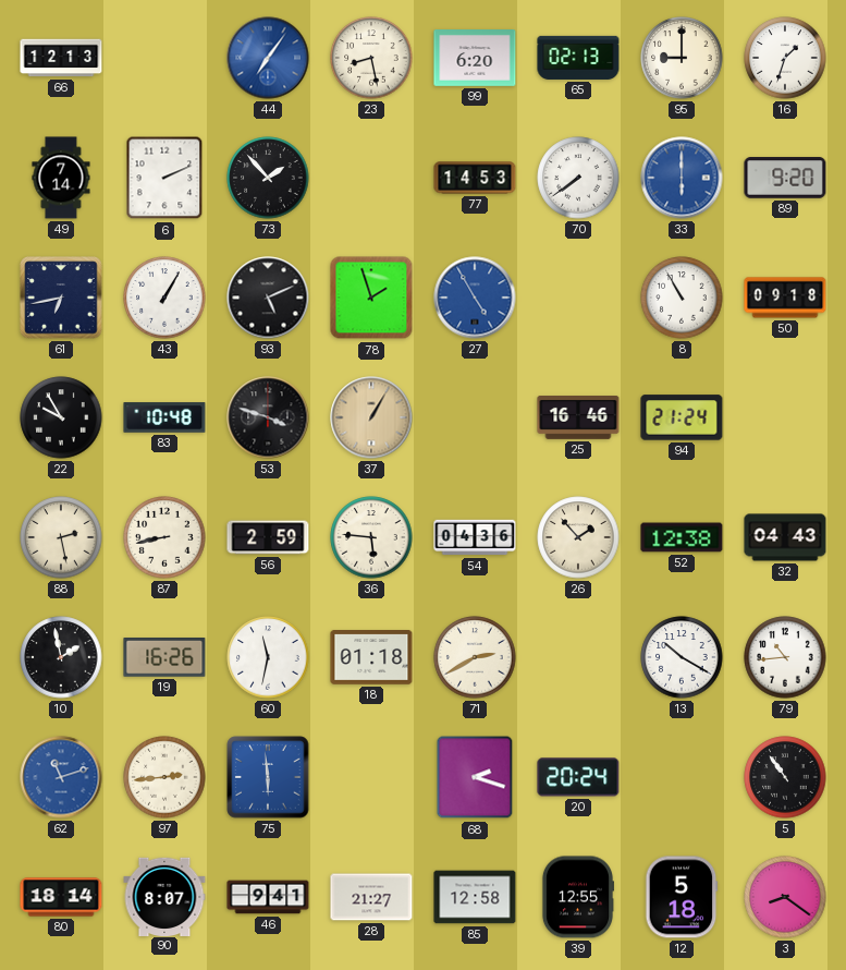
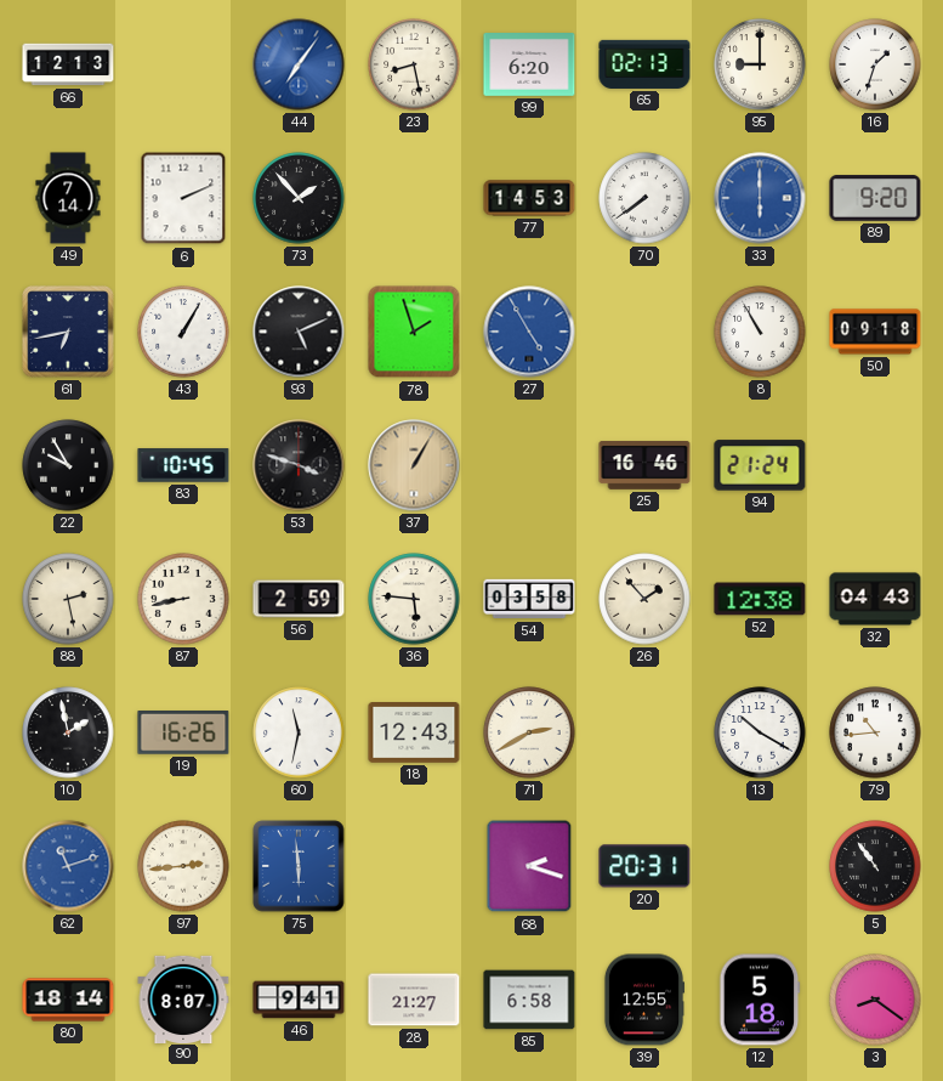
83: 10:48 -> 10:45
54: 04:36 -> 03:58
18: 01:18 -> 12:43
20: 20:24 -> 20:31
85: 12:58 -> 6:58
